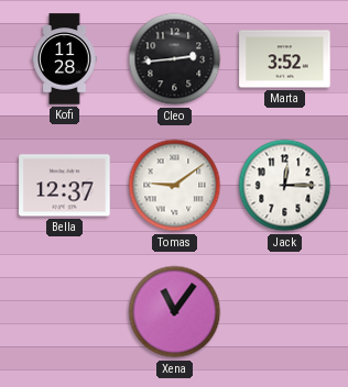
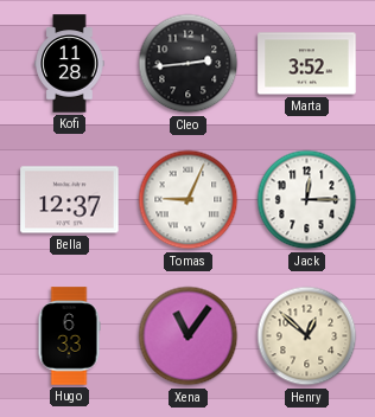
Tomas: 9:09 -> 9:04
Hugo: none -> 6:33
Henry: none -> 12:52
